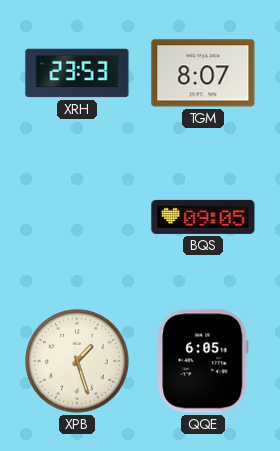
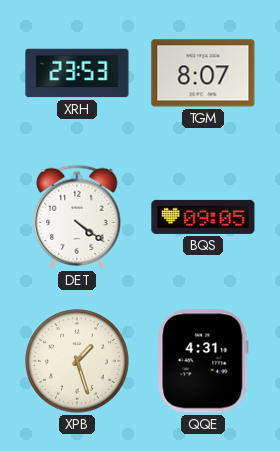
DET: none -> 4:21
QQE: 6:05 -> 4:31
